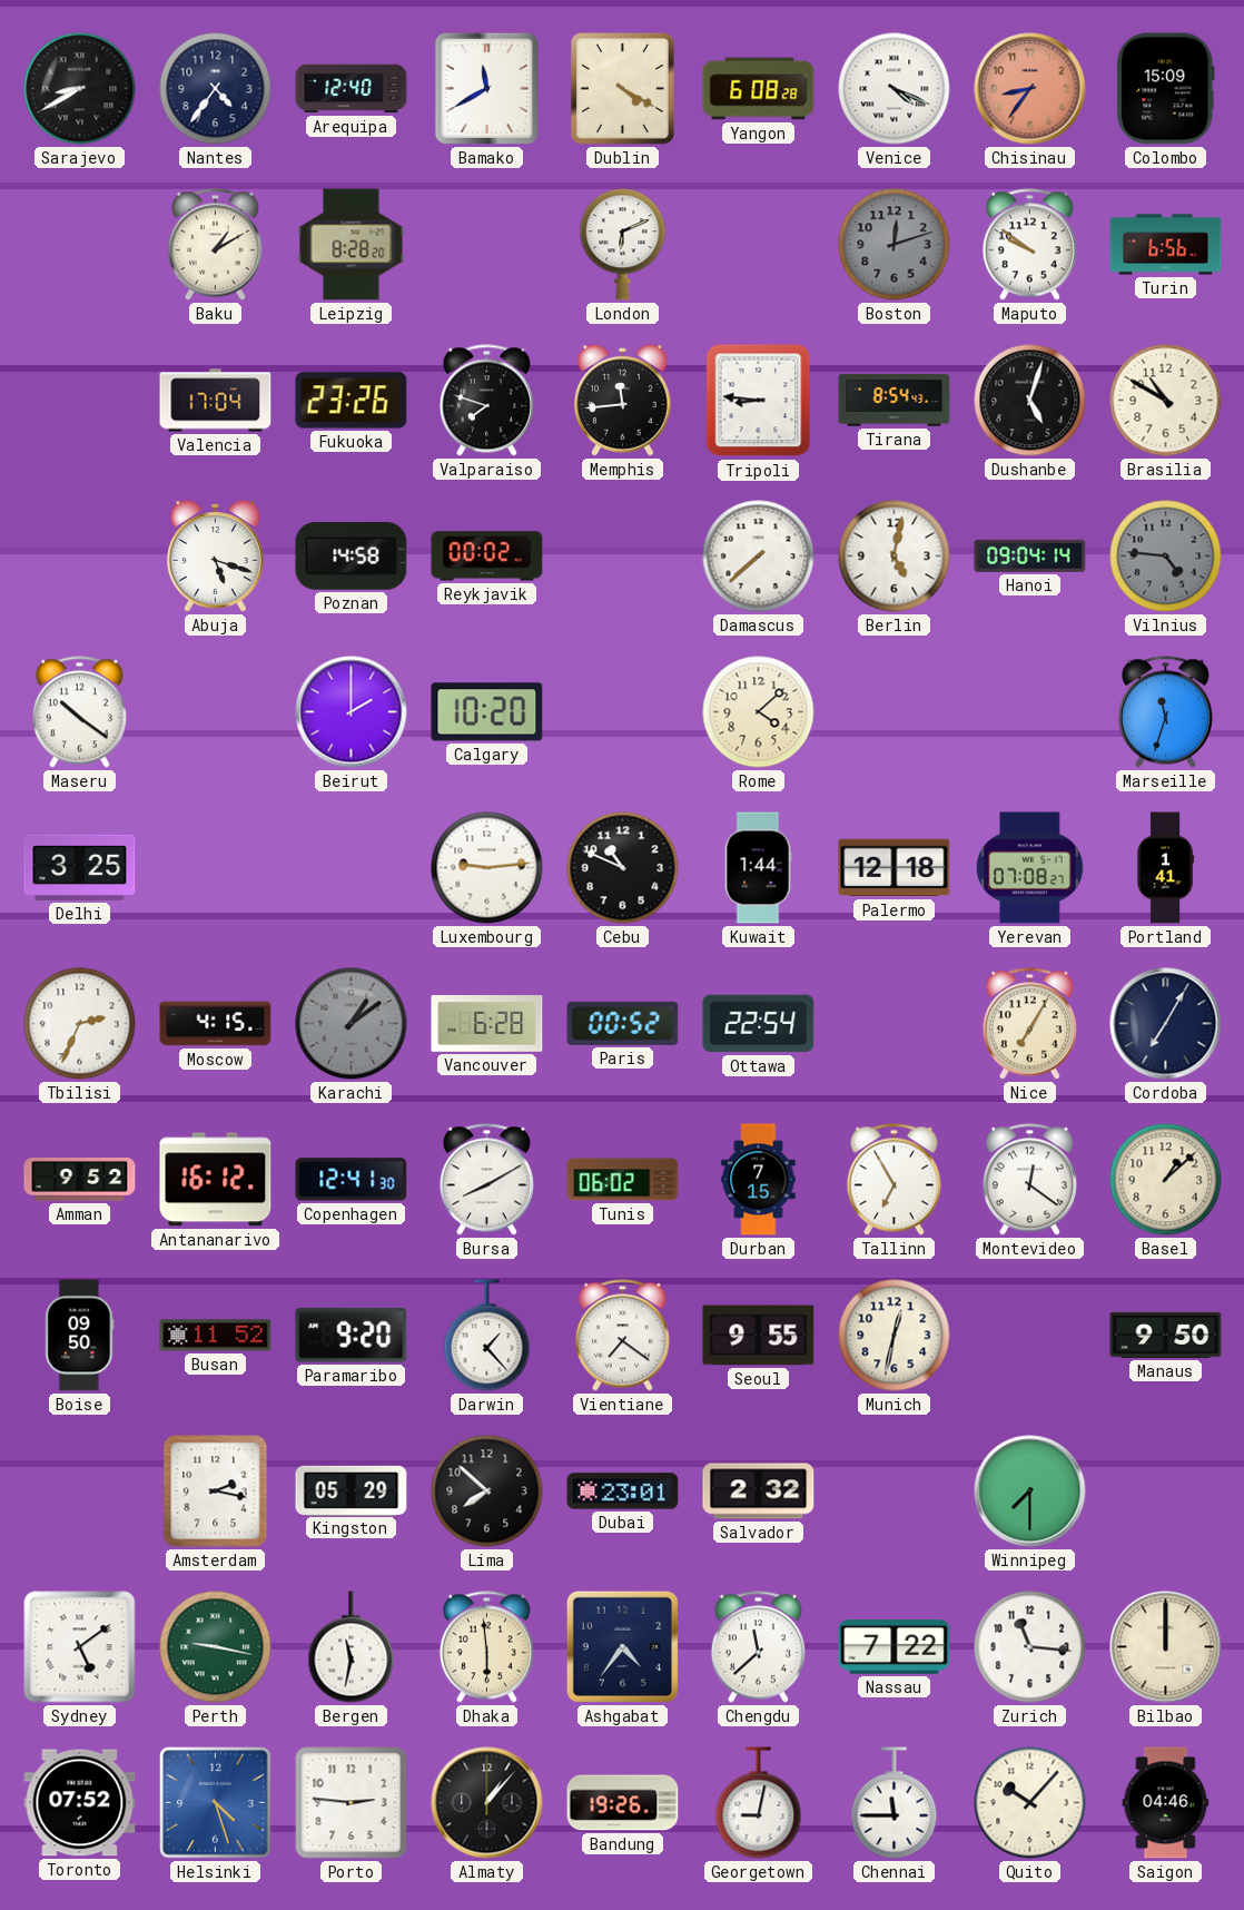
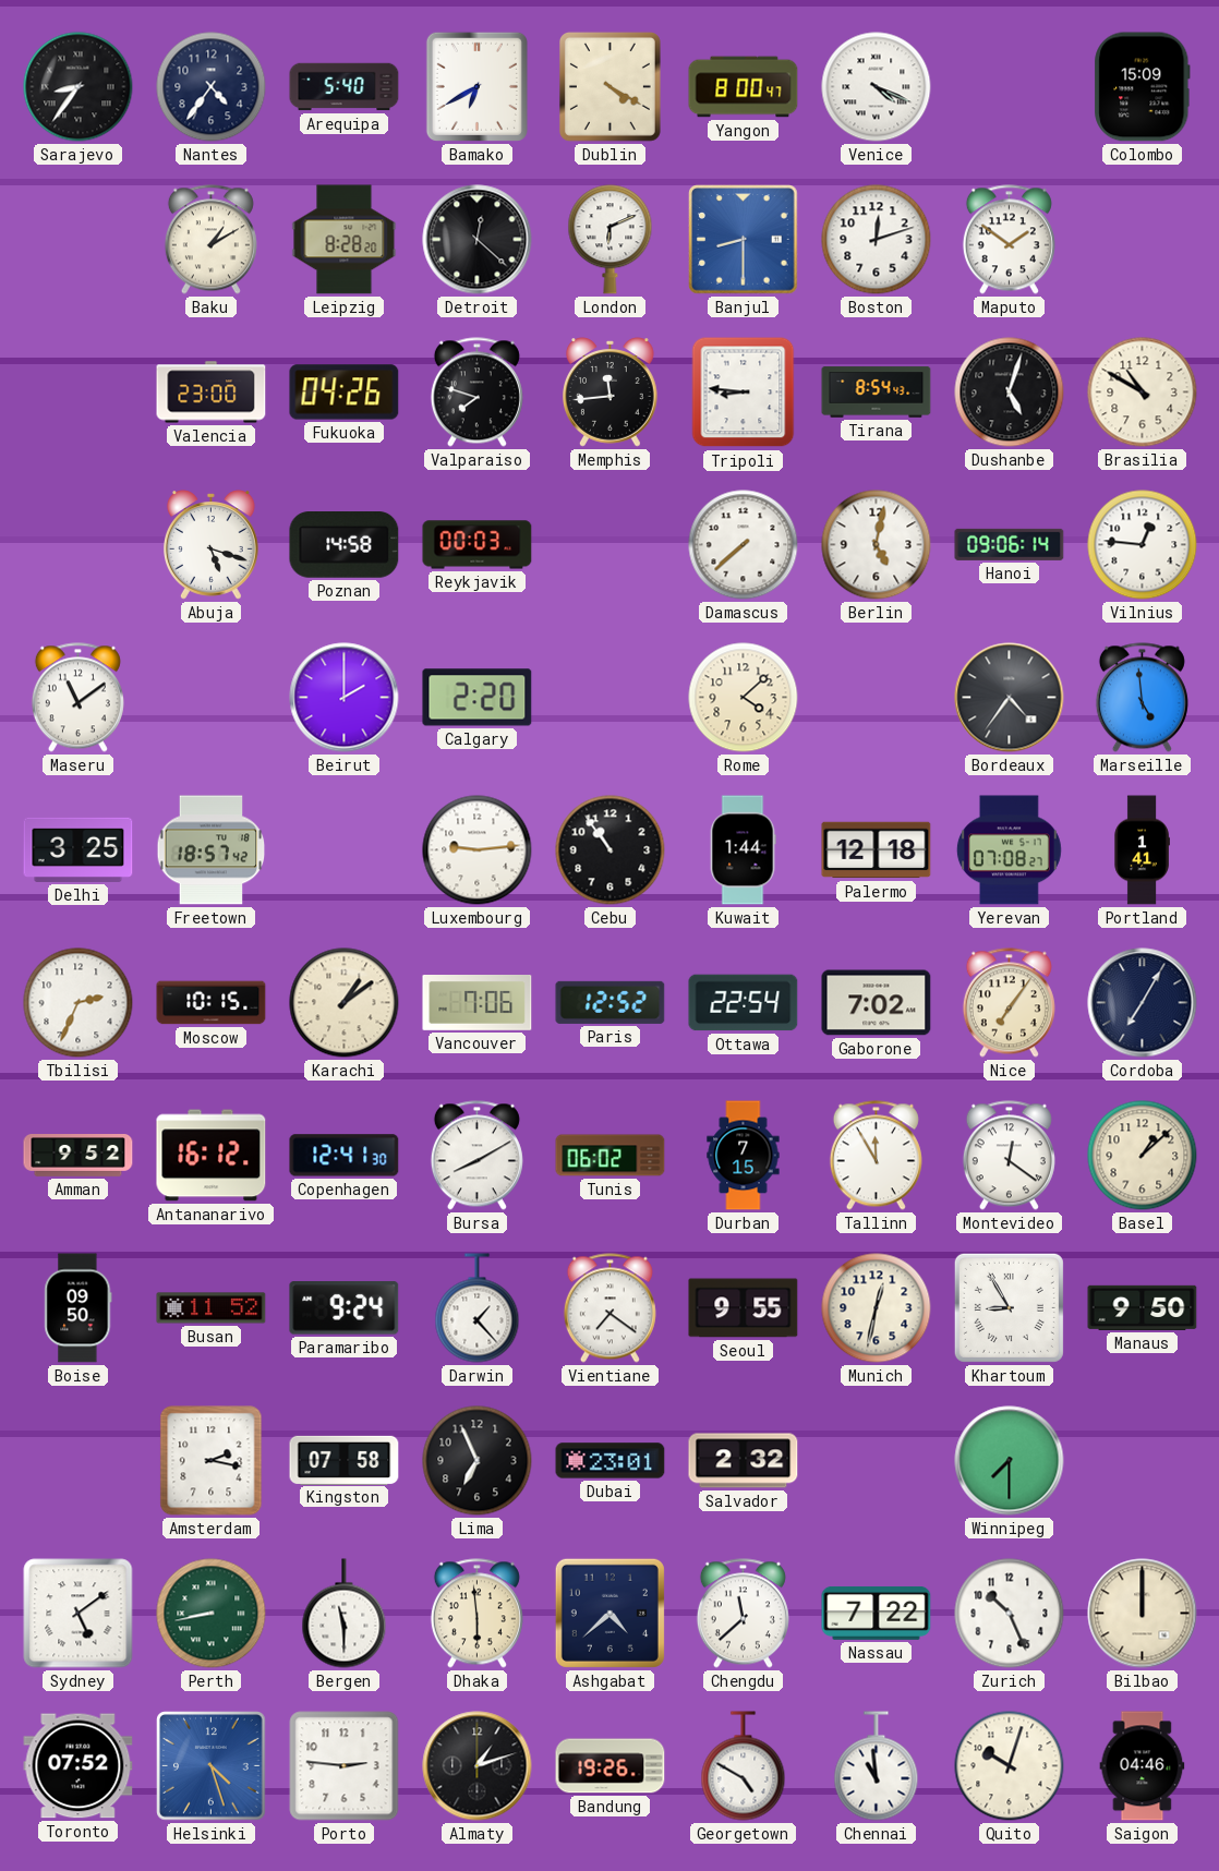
Sarajevo: 8:40 -> 8:36
Arequipa: 12:40 -> 5:40
Bamako: 11:40 -> 6:40
Yangon: 6:08 -> 8:00
Chisinau: 8:36 -> none
Detroit: none -> 12:22
Banjul: none -> 8:30
Boston dial: grey -> white
Maputo: 9:51 -> 1:51
Turin: 6:56 -> none
Valencia: 17:04 -> 23:00
Fukuoka: 23:26 -> 04:26
Reykjavik: 00:02 -> 00:03
Hanoi: 09:04 -> 09:06
Vilnius: 4:46 -> 12:46
Vilnius dial: grey -> white
Maseru: 10:21 -> 11:09
Calgary: 10:20 -> 2:20
Bordeaux: none -> 4:36
Marseille: 11:33 -> 4:59
Freetown: none -> 18:57
Cebu: 10:49 -> 10:54
Moscow: 4:15 -> 10:15
Karachi dial: grey -> cream
Vancouver: 6:28 -> 7:06
Paris: 00:52 -> 12:52
Gaborone: none -> 7:02
Nice: 7:05 -> 7:06
Tallinn: 6:55 -> 11:55
Paramaribo: 9:20 -> 9:24
Khartoum: none -> 8:55
Kingston: 05:29 -> 07:58
Lima: 7:52 -> 6:56
Perth: 9:17 -> 8:43
Bergen: 11:32 -> 11:30
Ashgabat: 4:36 -> 4:38
Zurich: 11:16 -> 10:26
Almaty: 1:07 -> 1:12
Georgetown: 9:02 -> 4:50
Chennai: 11:45 -> 10:59
Quito: 10:07 -> 10:03
